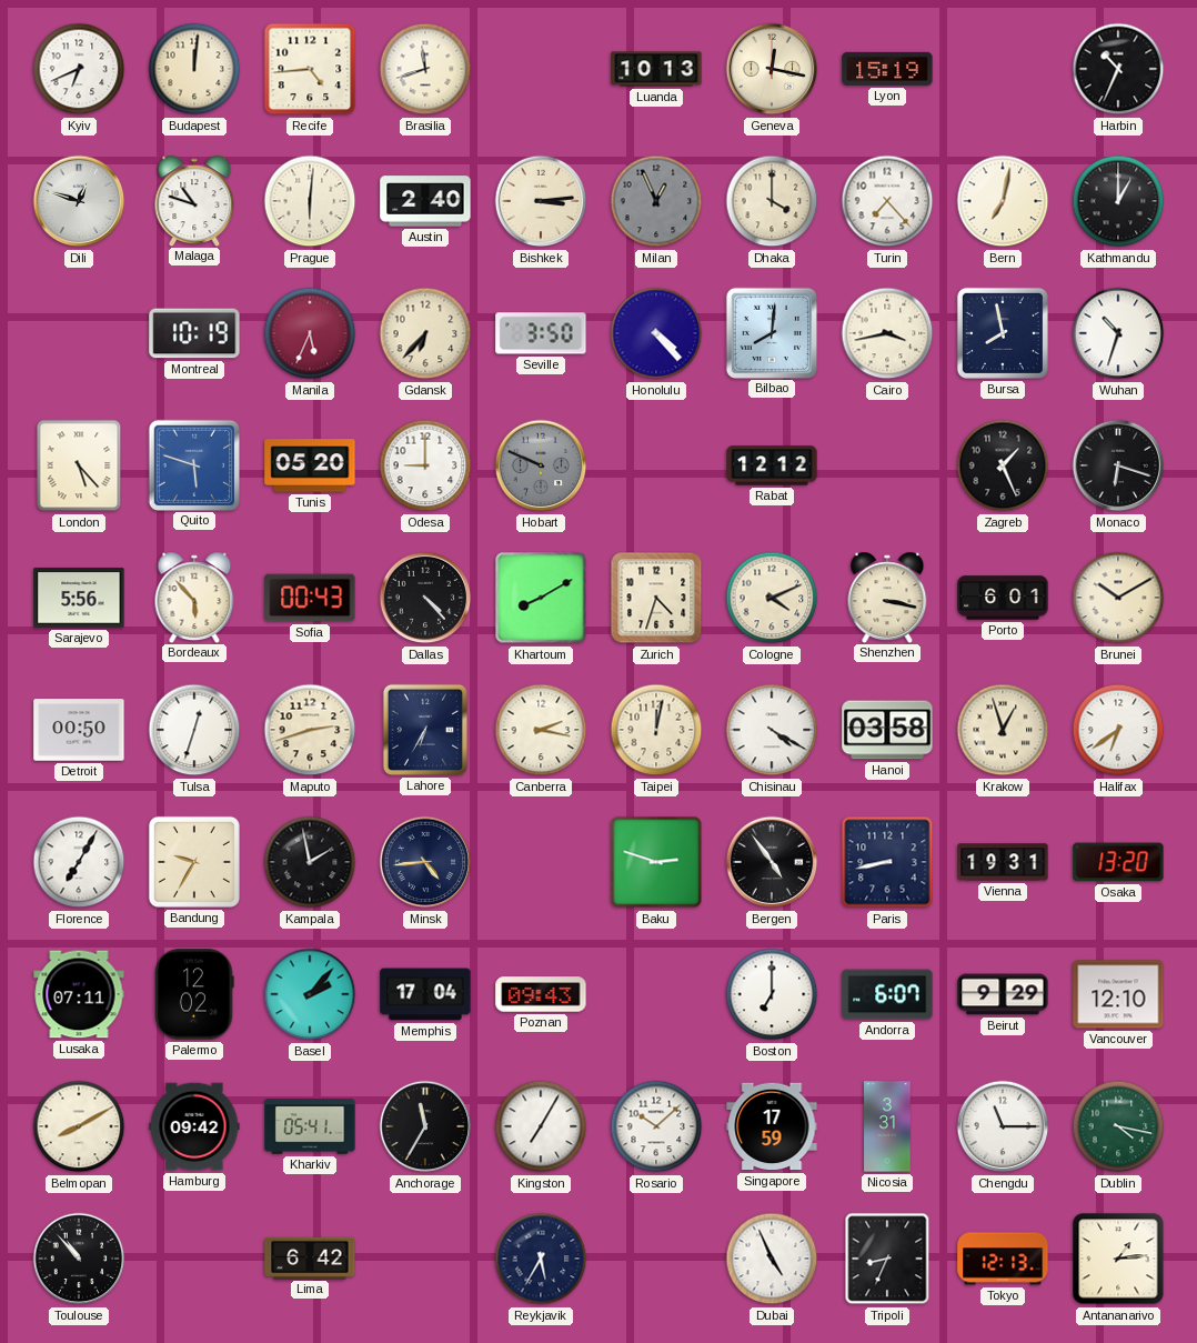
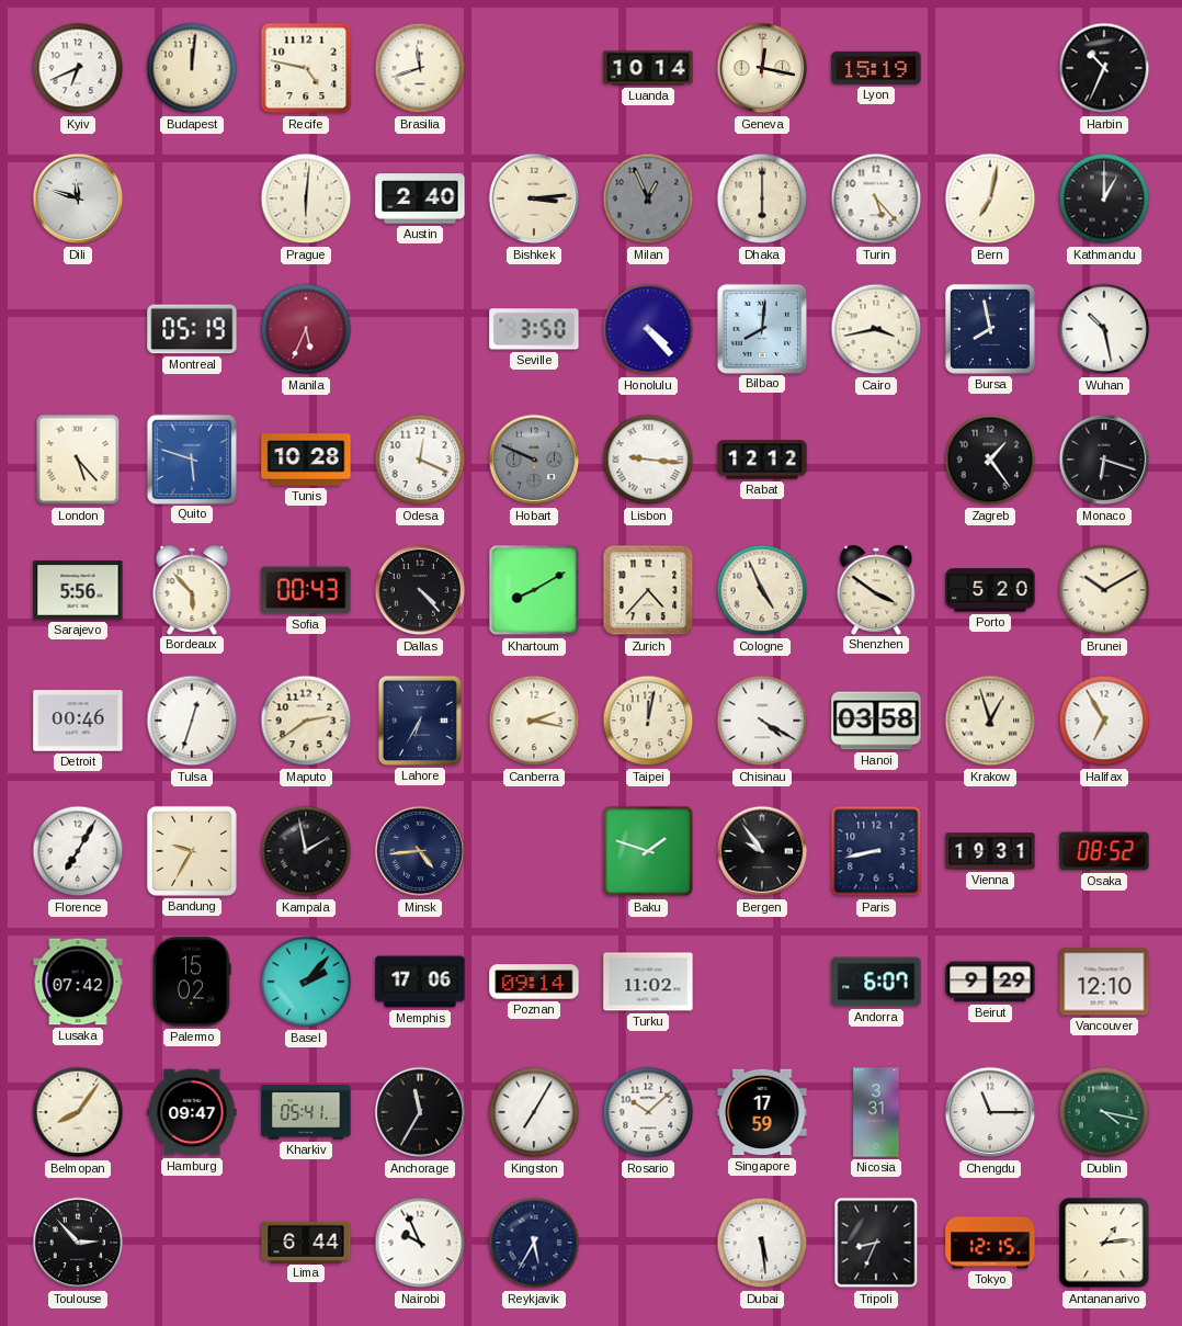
Recife: 4:44 -> 4:47
Luanda: 10:13 -> 10:14
Dili: 12:48 -> 11:48
Malaga: 10:48 -> none
Dhaka: 4:00 -> 6:00
Turin: 7:23 -> 5:23
Montreal: 10:19 -> 05:19
Gdansk: 6:37 -> none
Wuhan: 10:33 -> 10:28
Tunis: 05:20 -> 10:28
Odesa: 9:00 -> 12:19
Lisbon: none -> 9:16
Zagreb: 1:26 -> 1:24
Zurich: 4:33 -> 4:37
Cologne: 4:11 -> 4:56
Shenzhen: 3:17 -> 3:51
Porto: 6:01 -> 5:20
Detroit: 00:50 -> 00:46
Maputo: 2:42 -> 2:39
Halifax: 6:39 -> 6:55
Baku: 2:48 -> 1:48
Bergen: 4:54 -> 9:54
Osaka: 13:20 -> 08:52
Lusaka: 07:11 -> 07:42
Palermo: 12:02 -> 15:02
Memphis: 17:04 -> 17:06
Poznan: 09:43 -> 09:14
Turku: none -> 11:02
Boston: 7:00 -> none
Belmopan: 8:10 -> 8:06
Hamburg: 09:42 -> 09:47
Toulouse: 10:53 -> 2:53
Lima: 6:42 -> 6:44
Nairobi: none -> 9:56
Dubai: 4:56 -> 5:29
Tokyo: 12:13 -> 12:15
